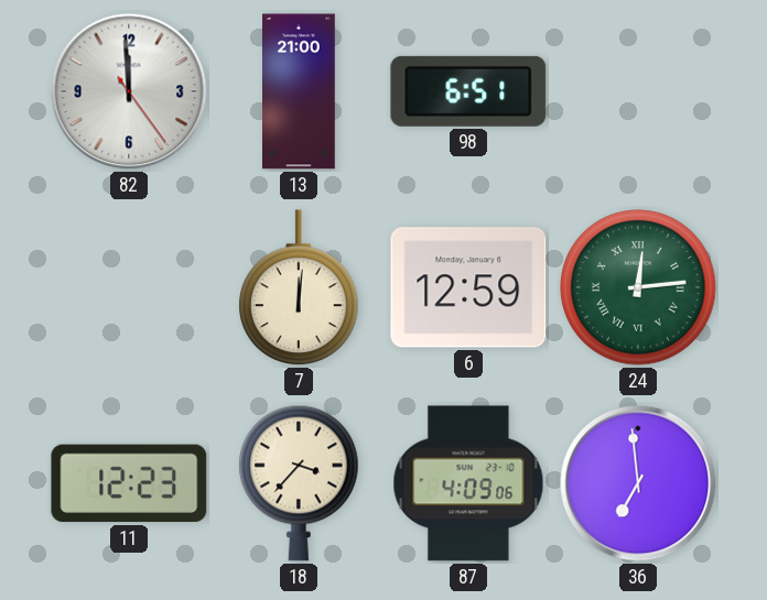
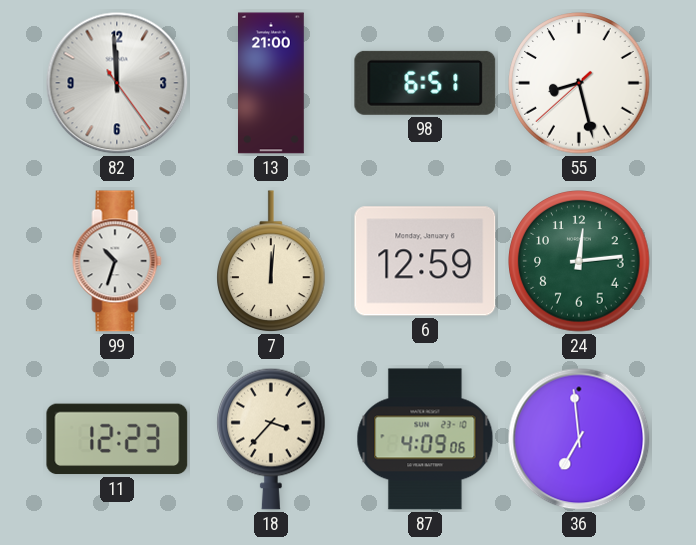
55: none -> 8:27
99: none -> 10:33
24 numerals: Roman -> Arabic
